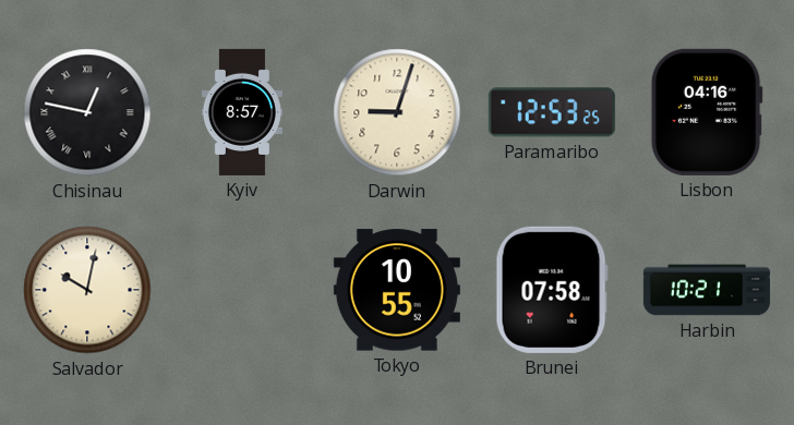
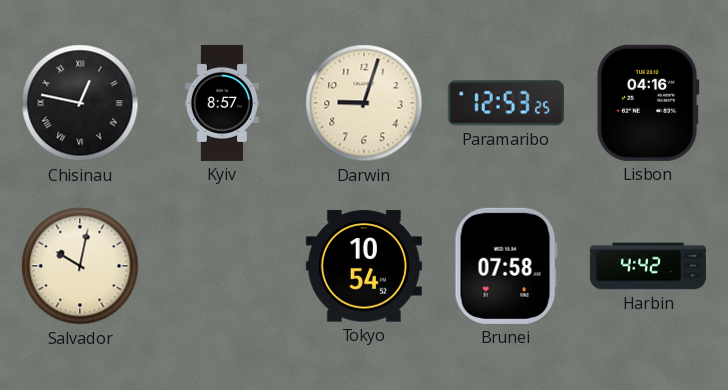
Tokyo: 10:55 -> 10:54
Harbin: 10:21 -> 4:42
